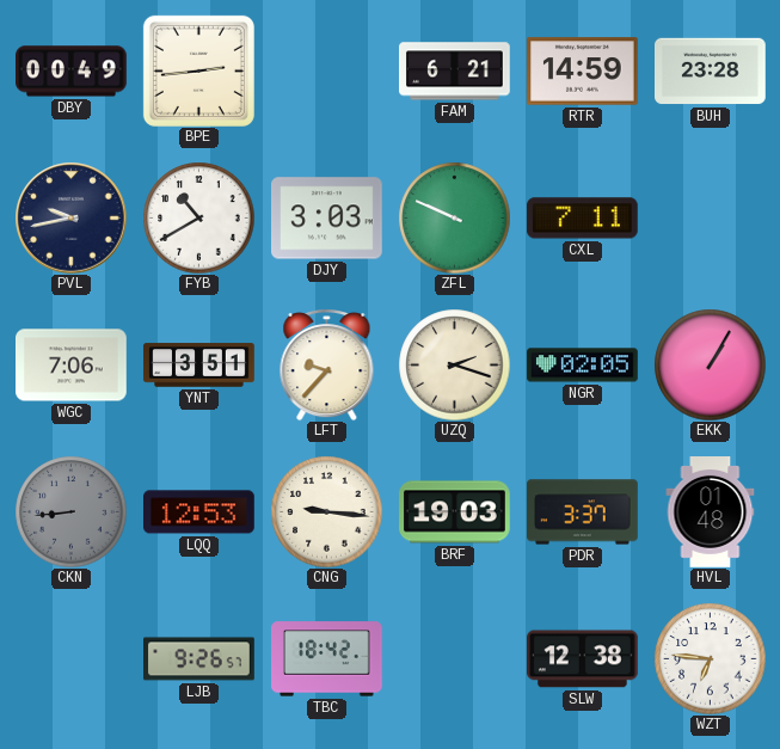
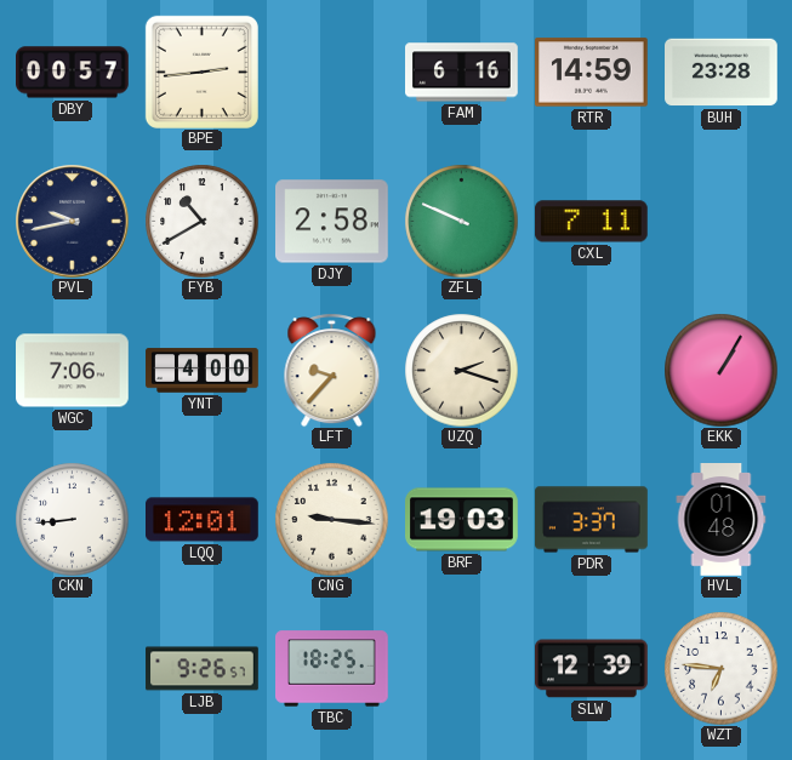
DBY: 00:49 -> 00:57
FAM: 6:21 -> 6:16
DJY: 3:03 -> 2:58
YNT: 3:51 -> 4:00
NGR: 02:05 -> none
CKN dial: grey -> white
LQQ: 12:53 -> 12:01
TBC: 18:42 -> 18:25
SLW: 12:38 -> 12:39
